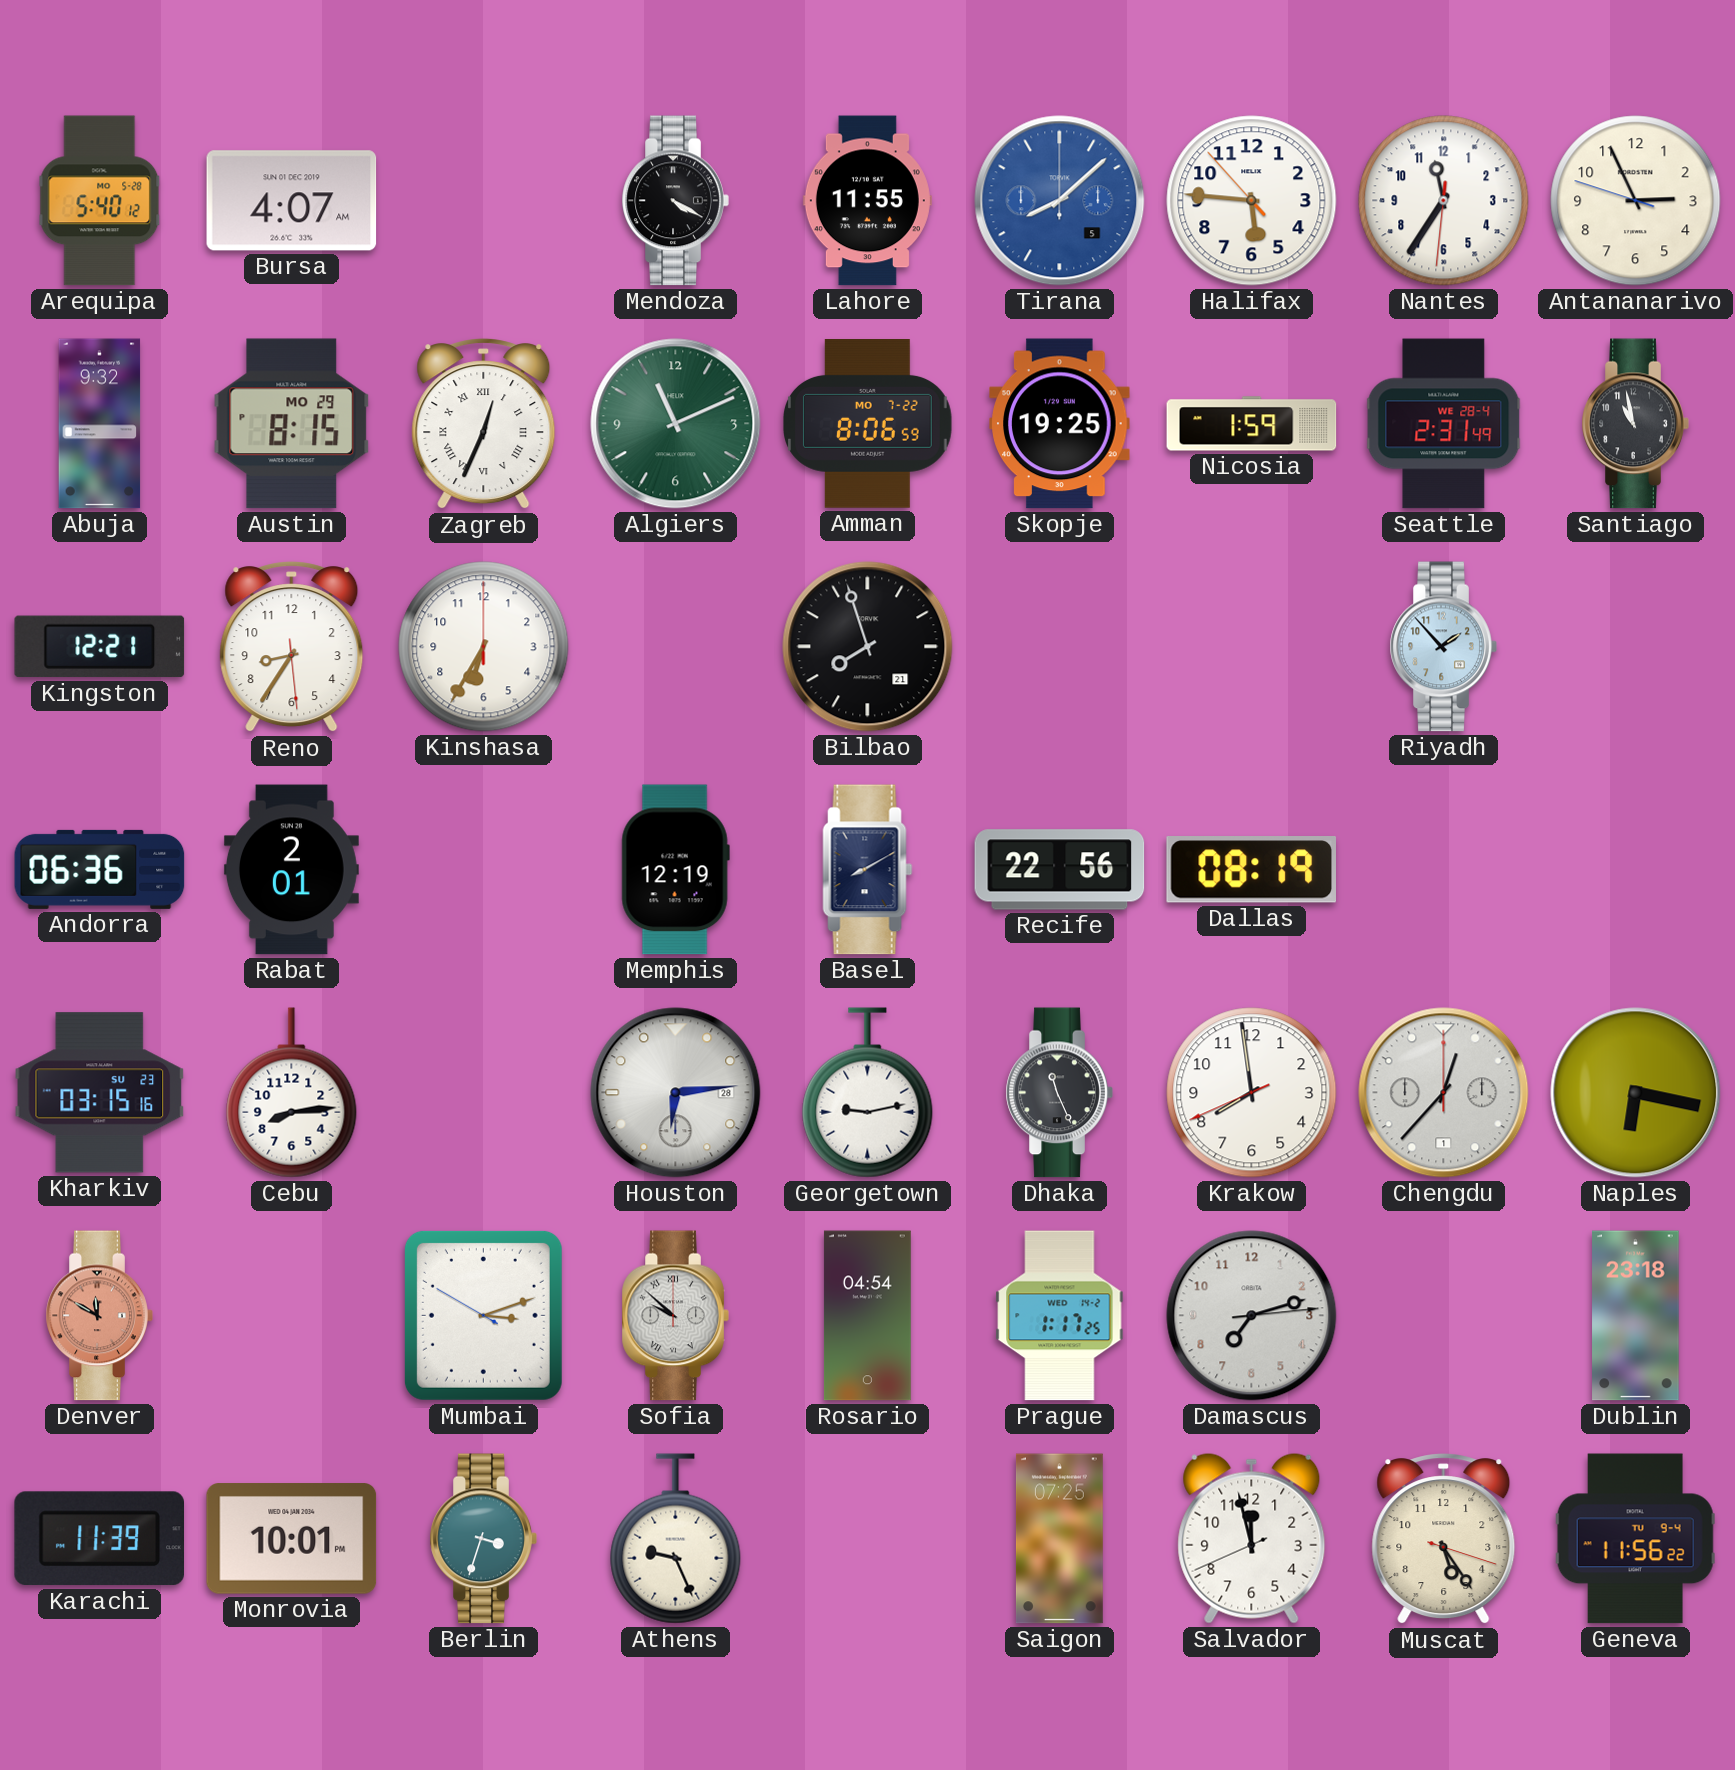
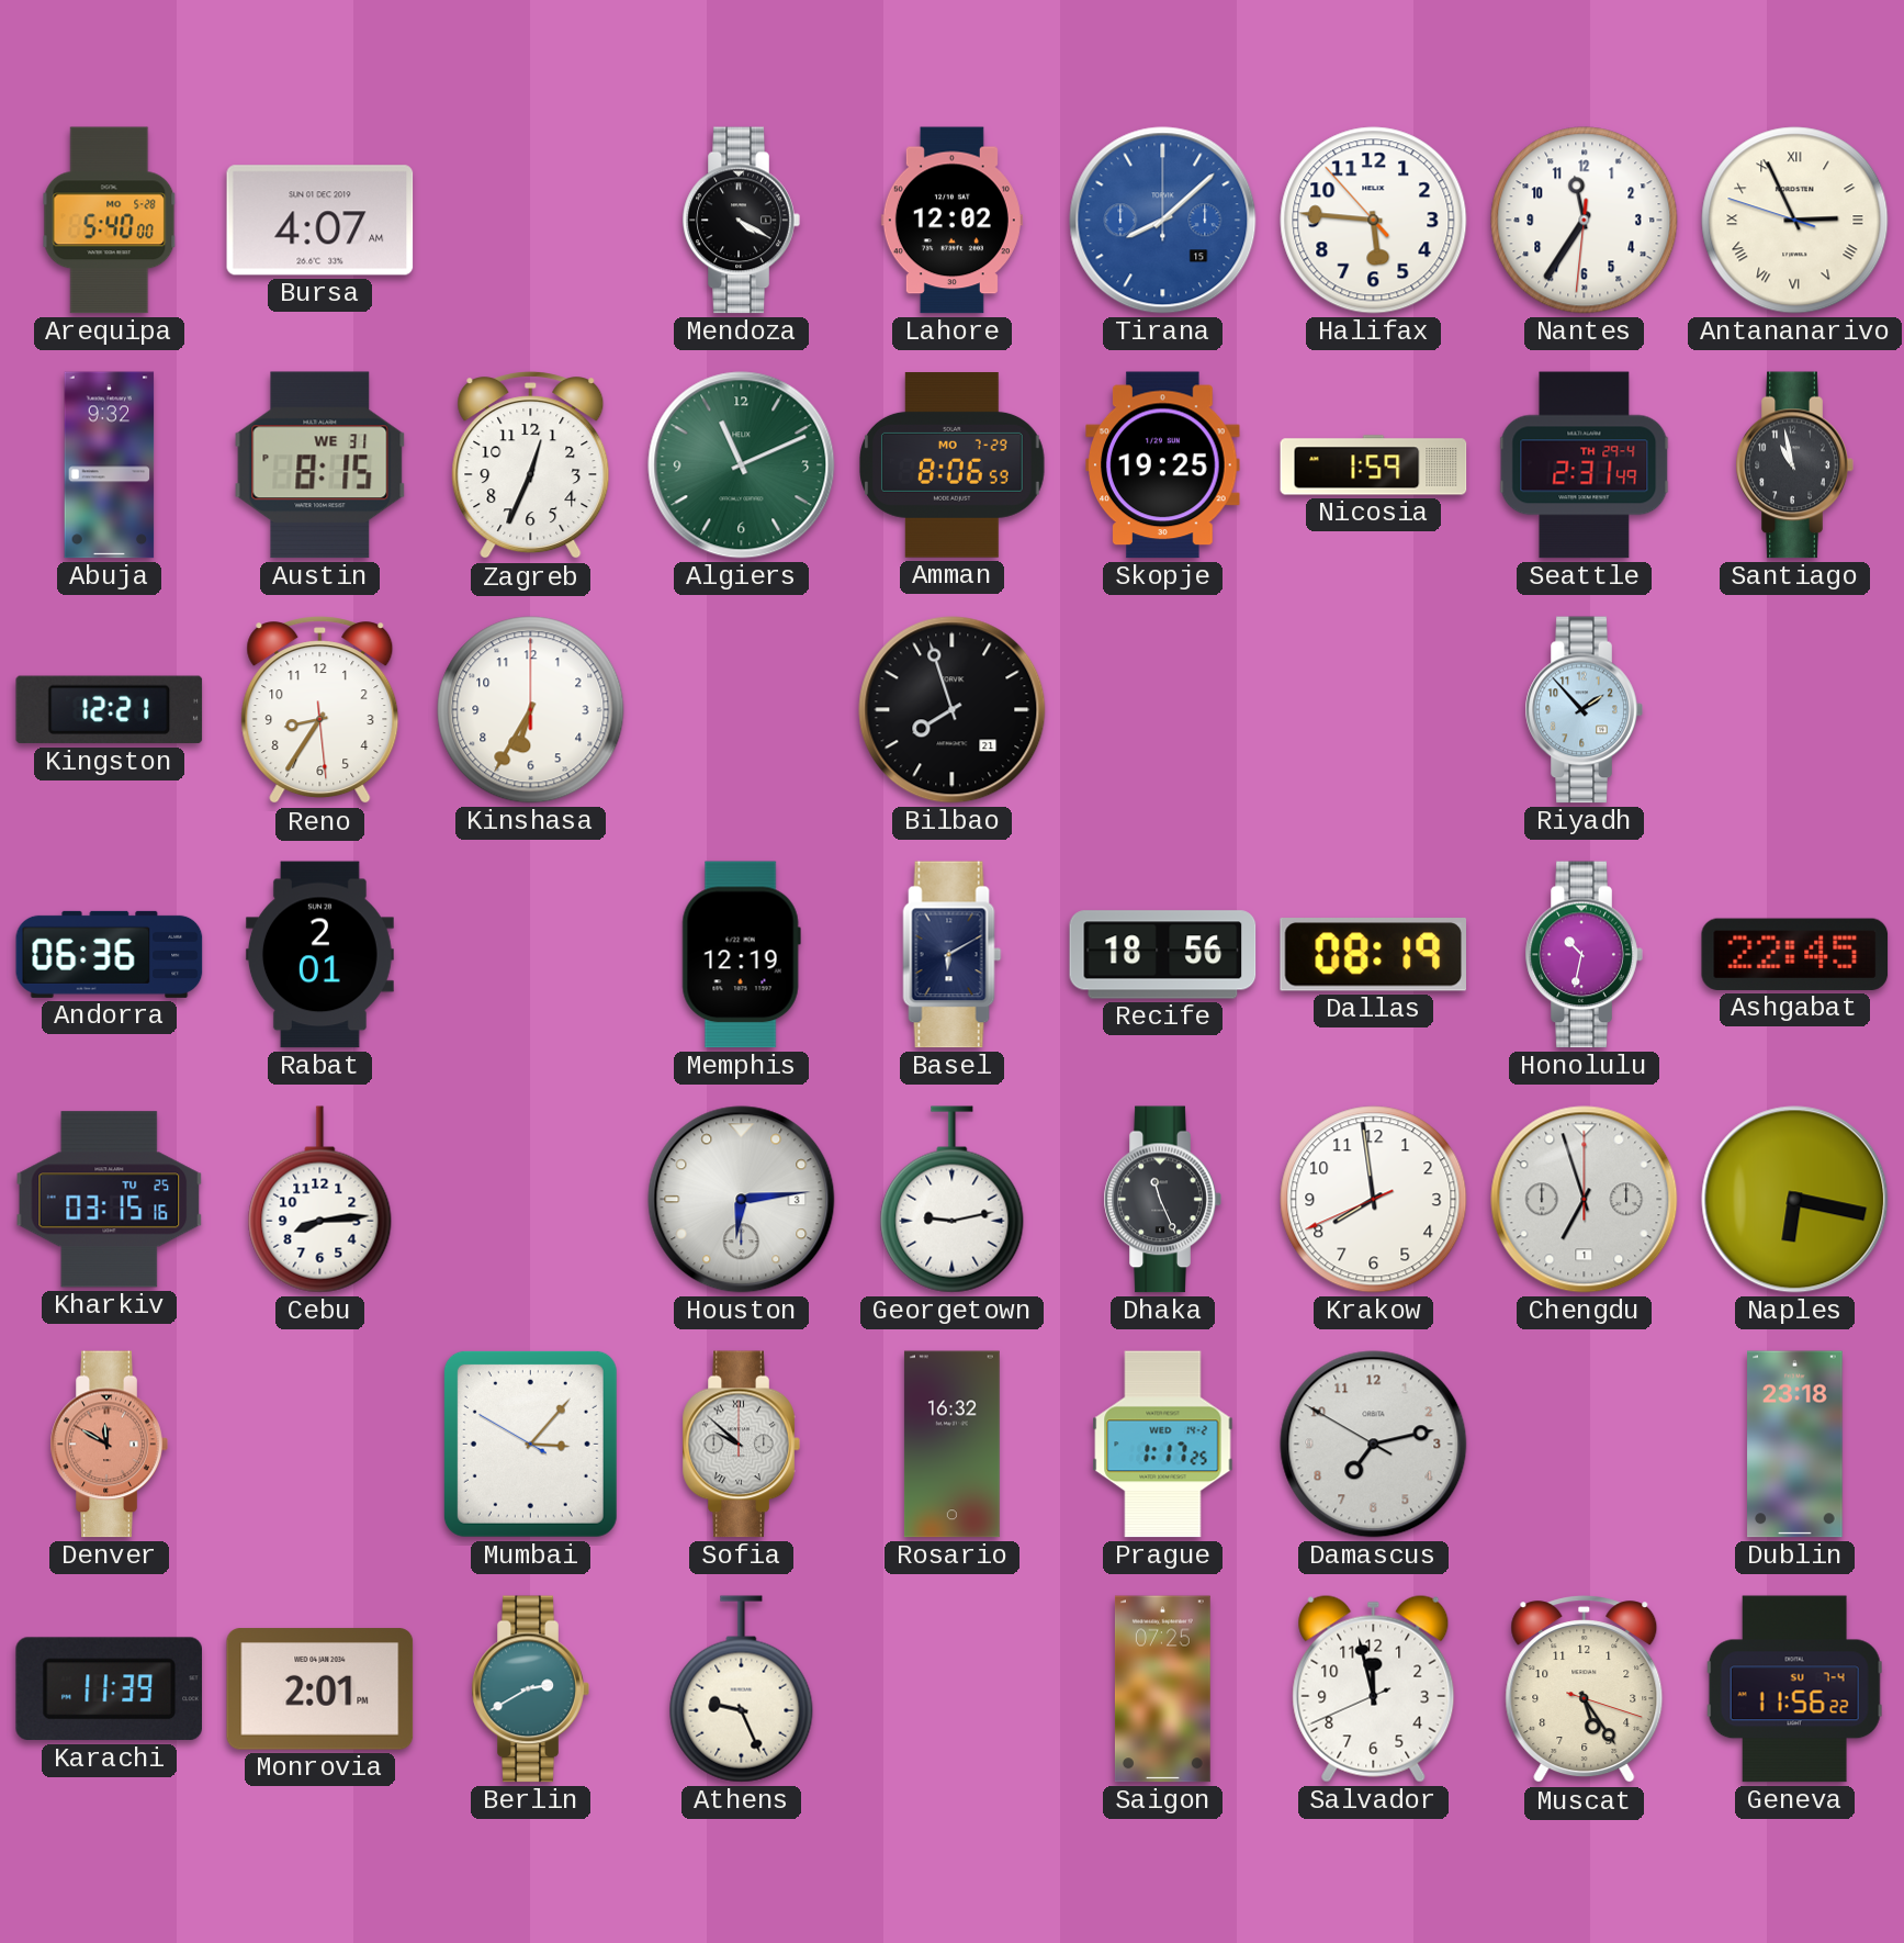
Arequipa: 5:40:12 -> 5:40:00
Lahore: 11:55 -> 12:02
Tirana date: 5 -> 15
Antananarivo numerals: Arabic -> Roman
Austin date: MO 29 -> WE 31
Zagreb numerals: Roman -> Arabic
Amman date: MO 7-22 -> MO 7-29
Seattle date: WE 28-4 -> TH 29-4
Basel: 8:10 -> 6:10
Recife: 22:56 -> 18:56
Honolulu: none -> 10:32
Ashgabat: none -> 22:45
Kharkiv date: SU 23 -> TU 25
Houston date: 28 -> 3
Chengdu: 12:37 -> 6:57
Mumbai: 3:11 -> 3:06
Rosario: 04:54 -> 16:32
Damascus: 7:12:14 -> 7:12:50
Monrovia: 10:01 -> 2:01
Berlin: 3:33 -> 2:40
Geneva date: TU 9-4 -> SU 7-4
